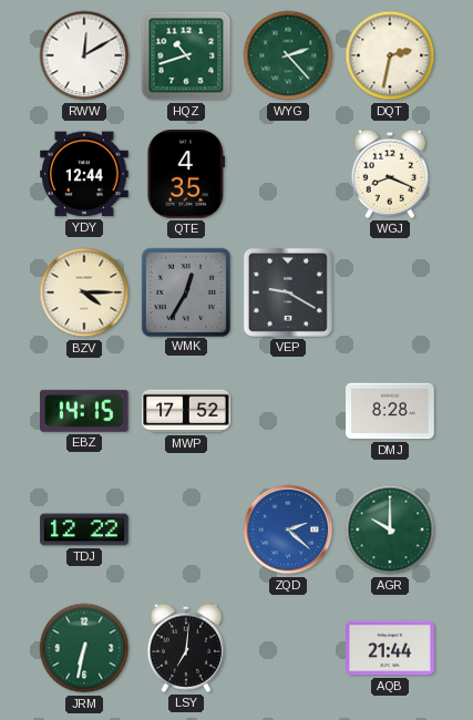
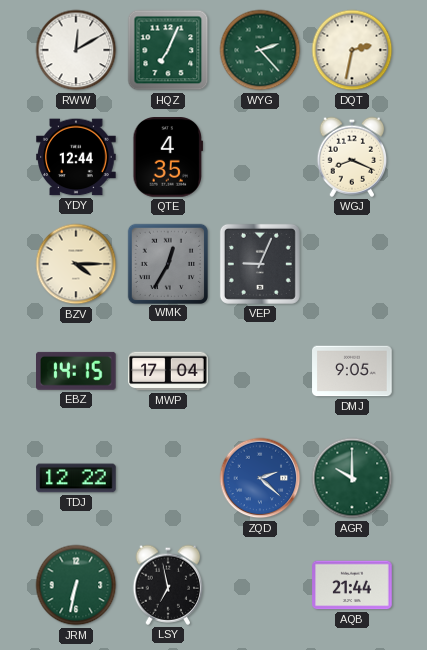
HQZ: 10:42 -> 7:04
VEP: 9:20 -> 9:04
MWP: 17:52 -> 17:04
DMJ: 8:28 -> 9:05
LSY: 7:01 -> 6:58
